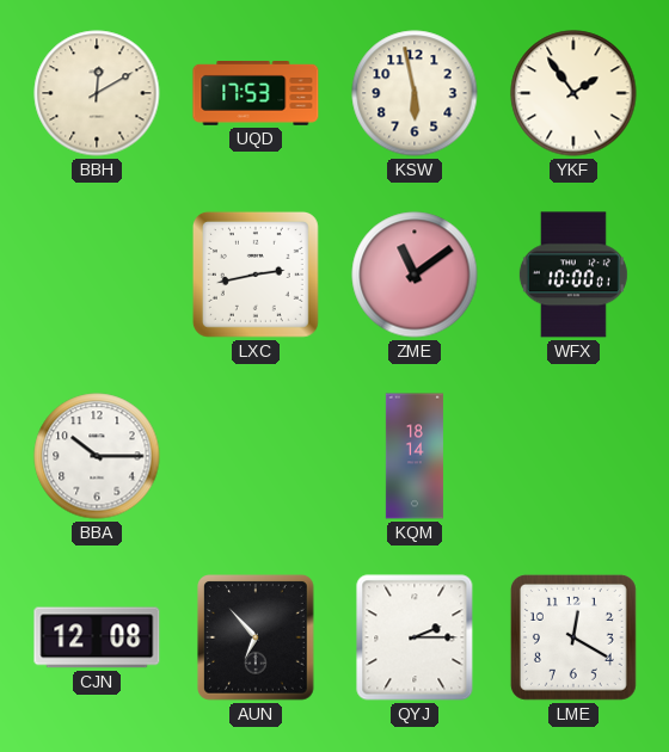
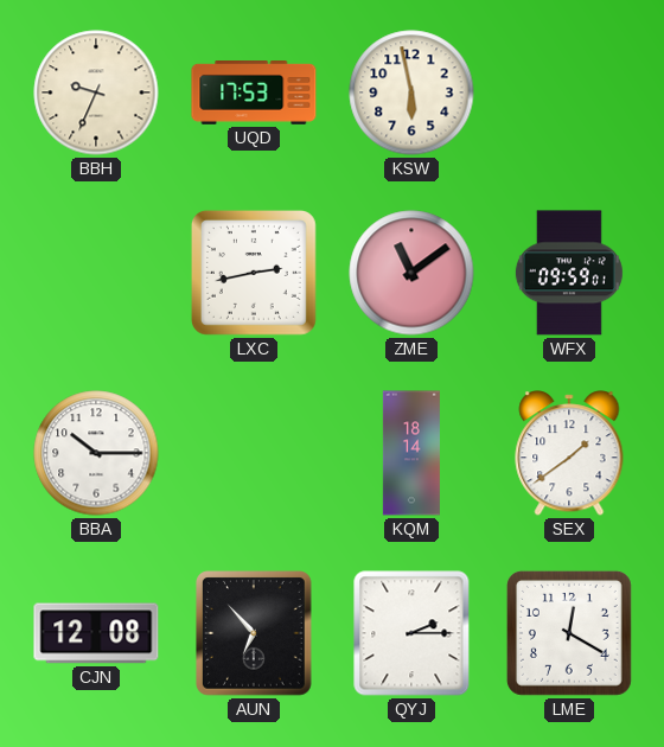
BBH: 12:10 -> 9:34
YKF: 1:54 -> none
WFX: 10:00 -> 09:59
SEX: none -> 1:39
